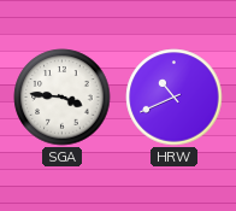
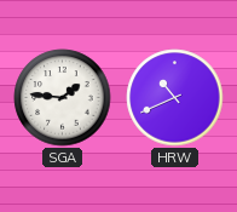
SGA: 3:46 -> 1:46
